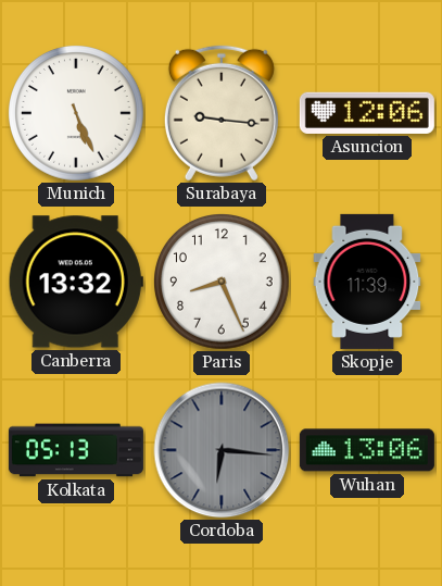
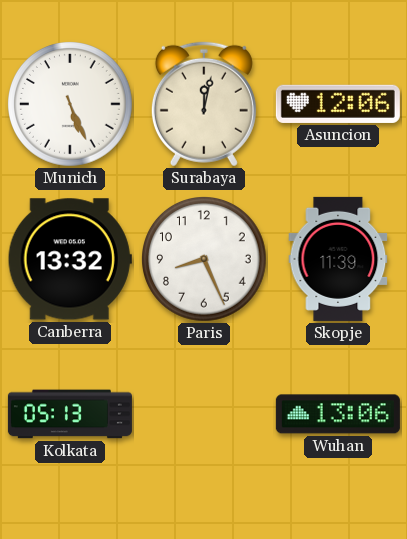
Surabaya: 9:16 -> 12:02
Cordoba: 6:16 -> none
